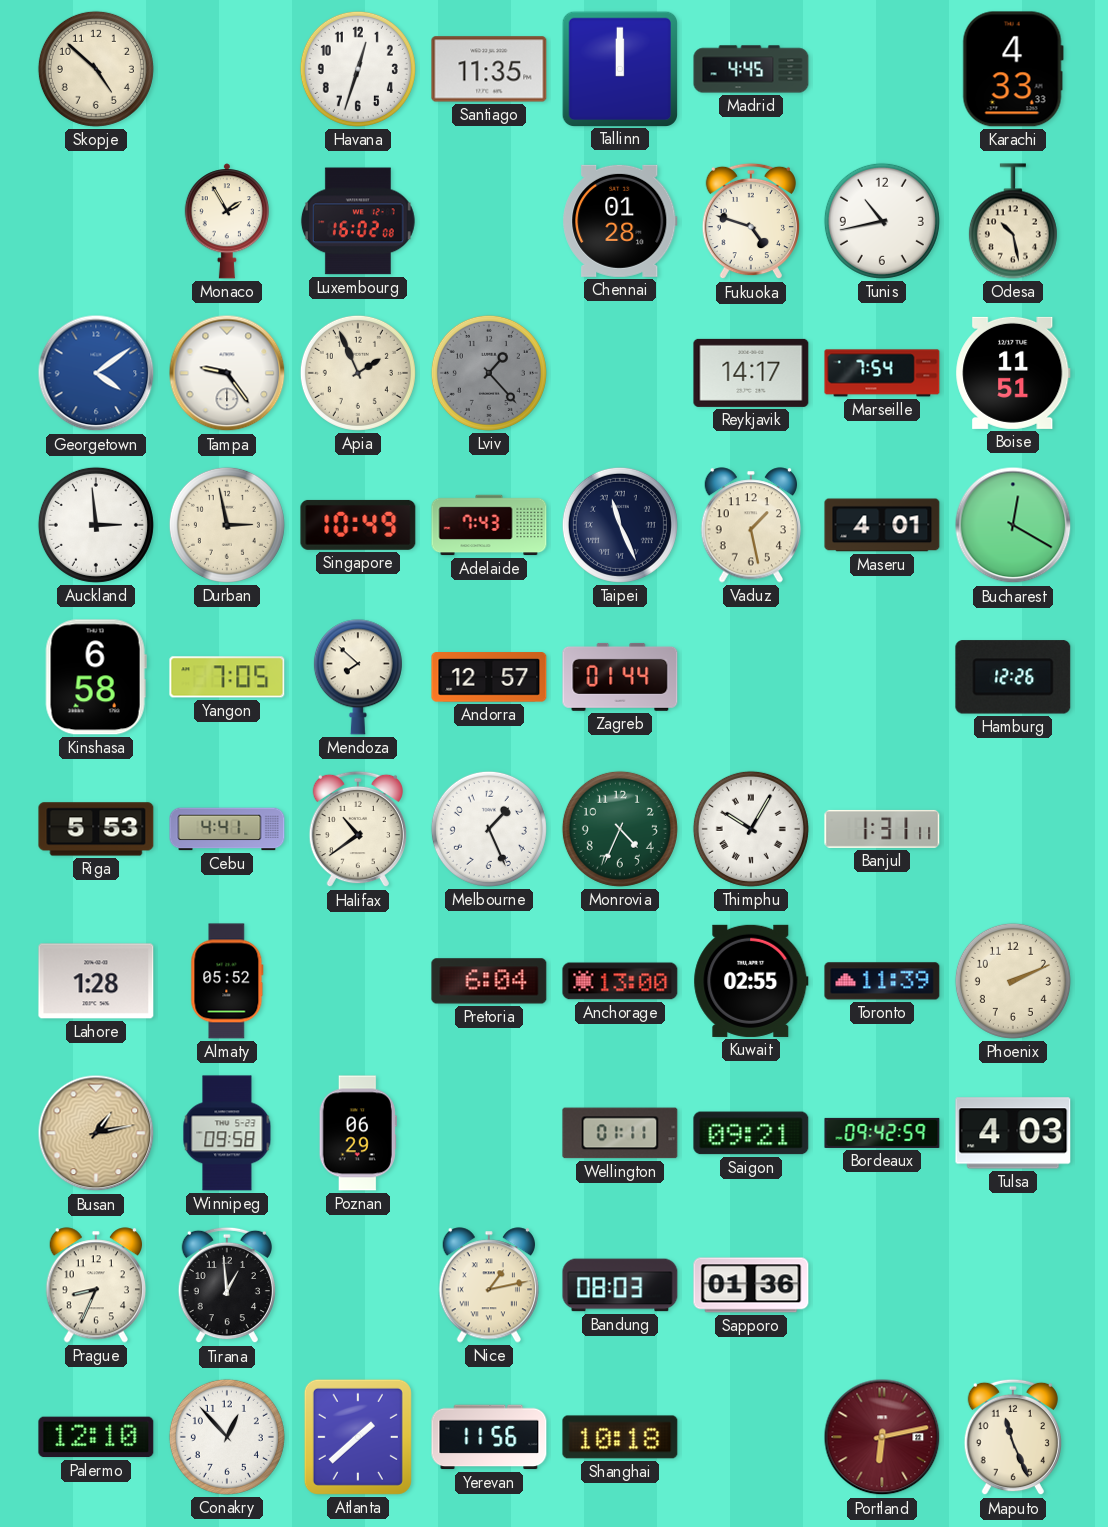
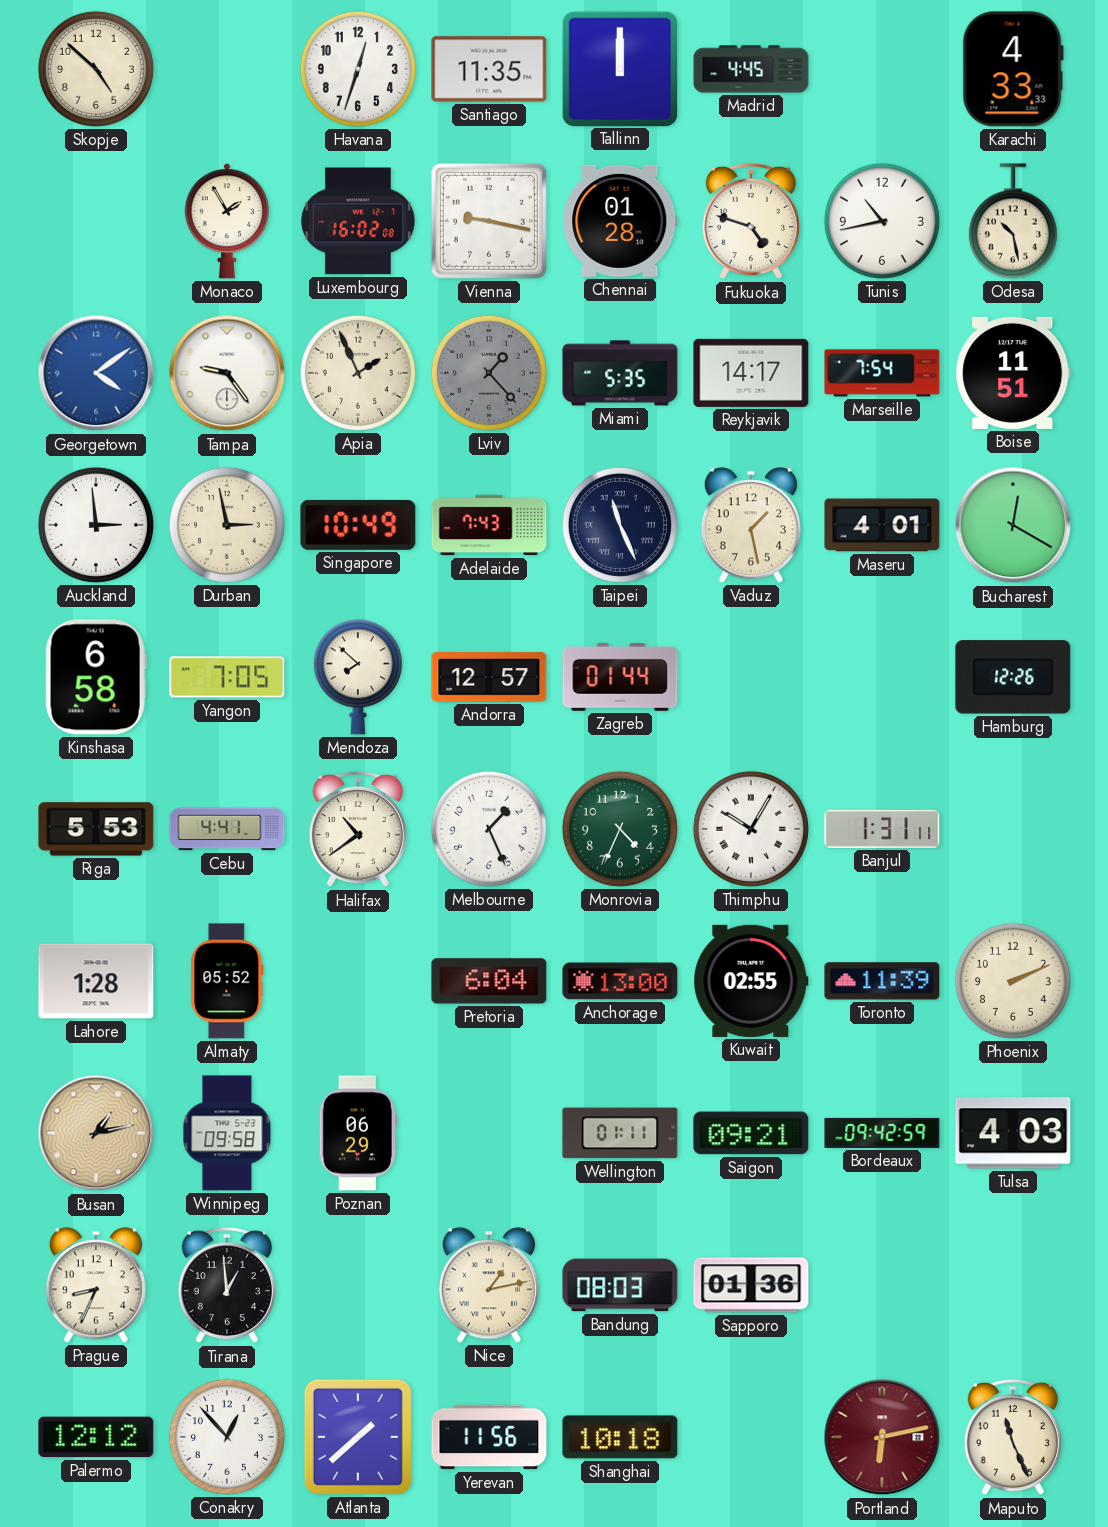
Vienna: none -> 9:17
Miami: none -> 5:35
Palermo: 12:10 -> 12:12
